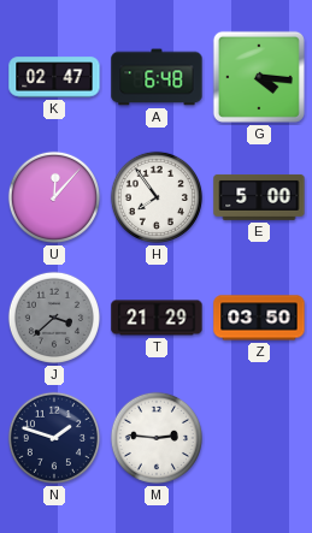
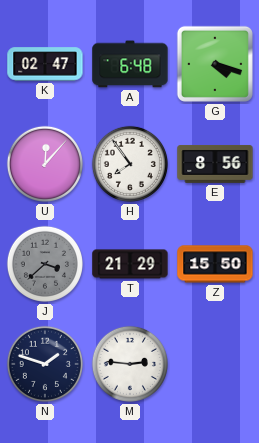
G: 4:16 -> 4:18
E: 5:00 -> 8:56
Z: 03:50 -> 15:50
